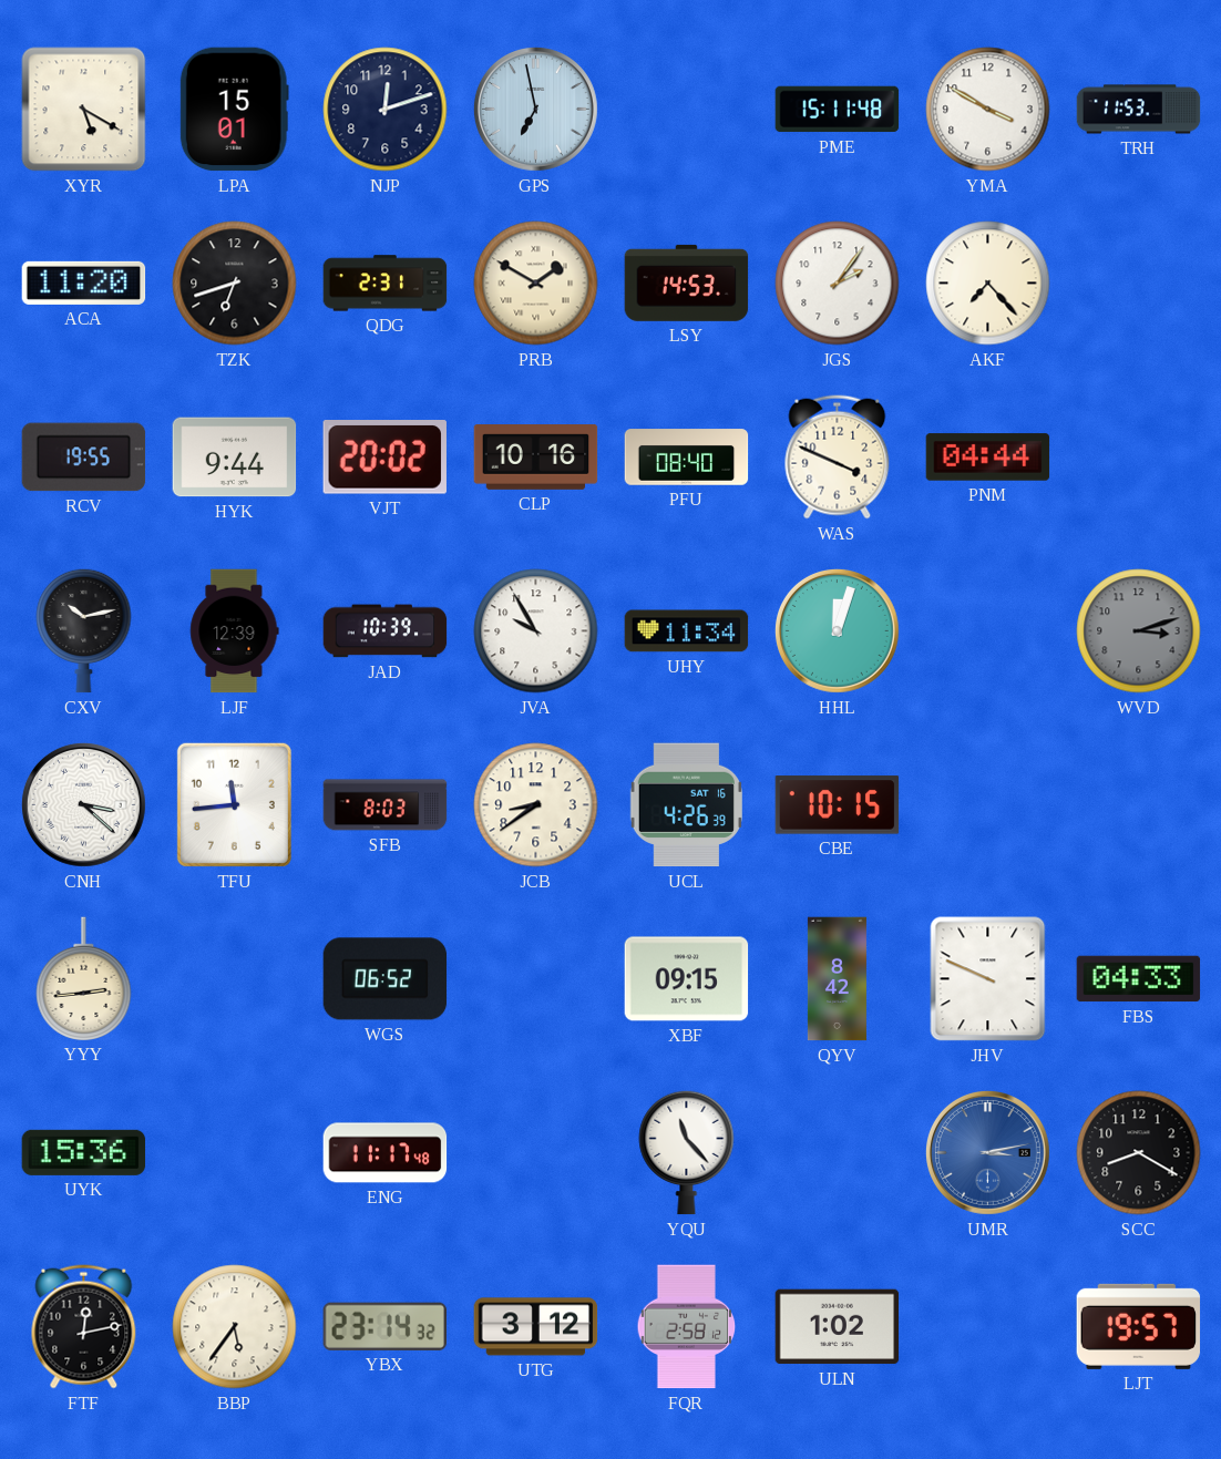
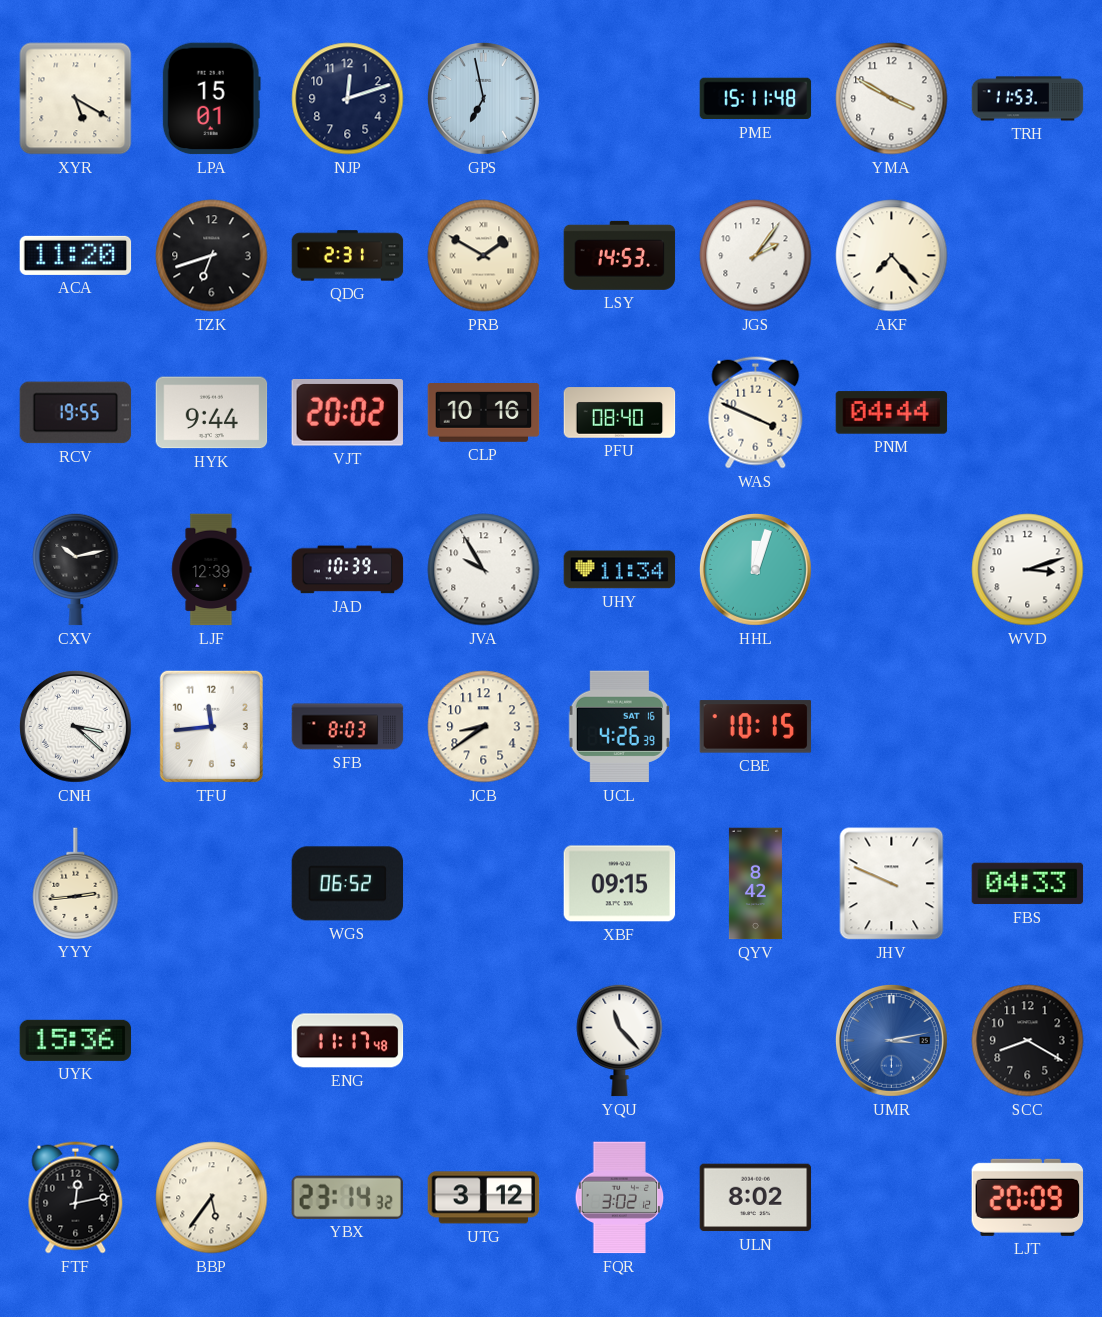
WVD dial: grey -> white
FQR: 2:58 -> 3:02
ULN: 1:02 -> 8:02
LJT: 19:57 -> 20:09
